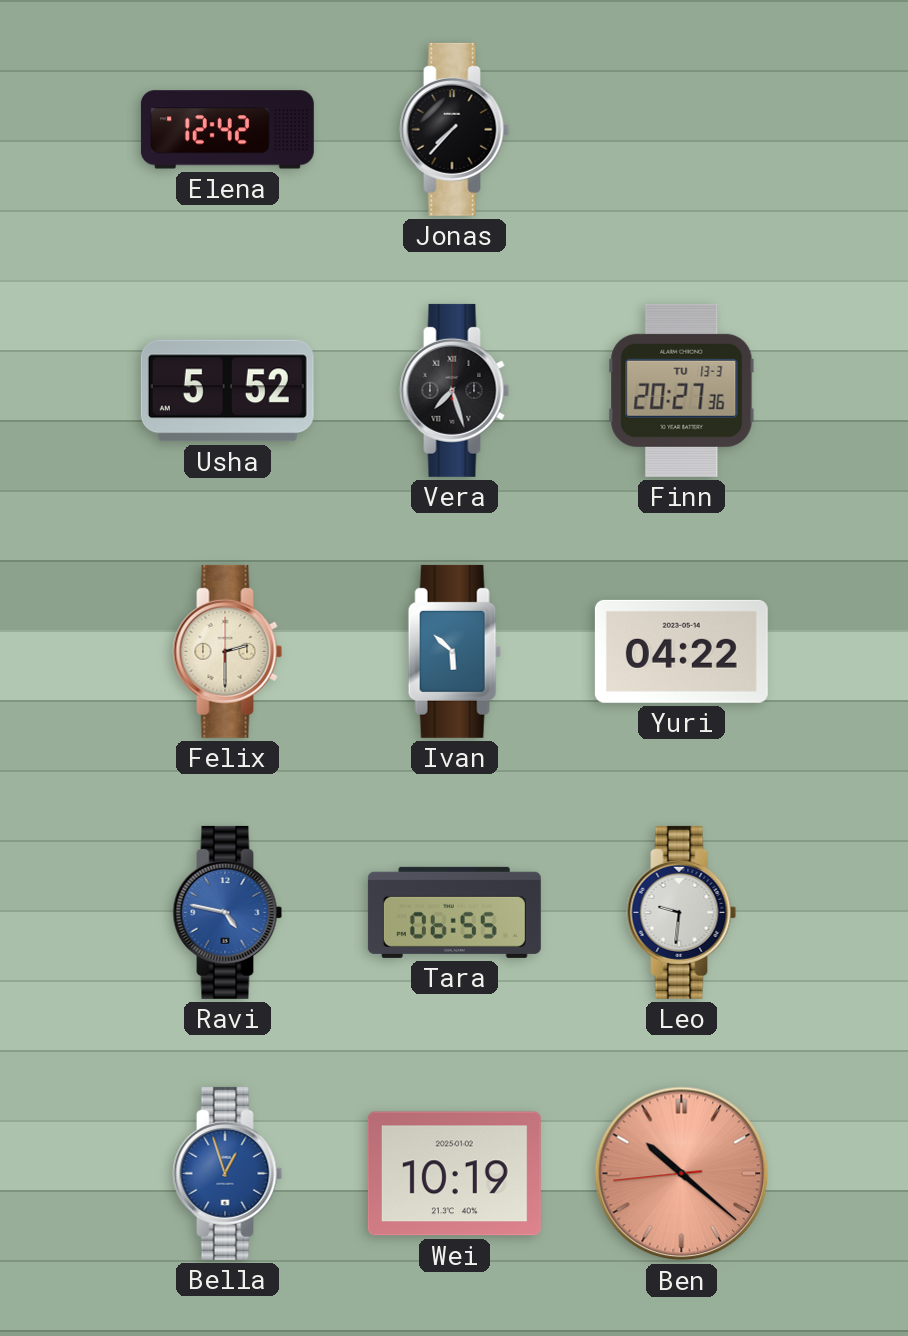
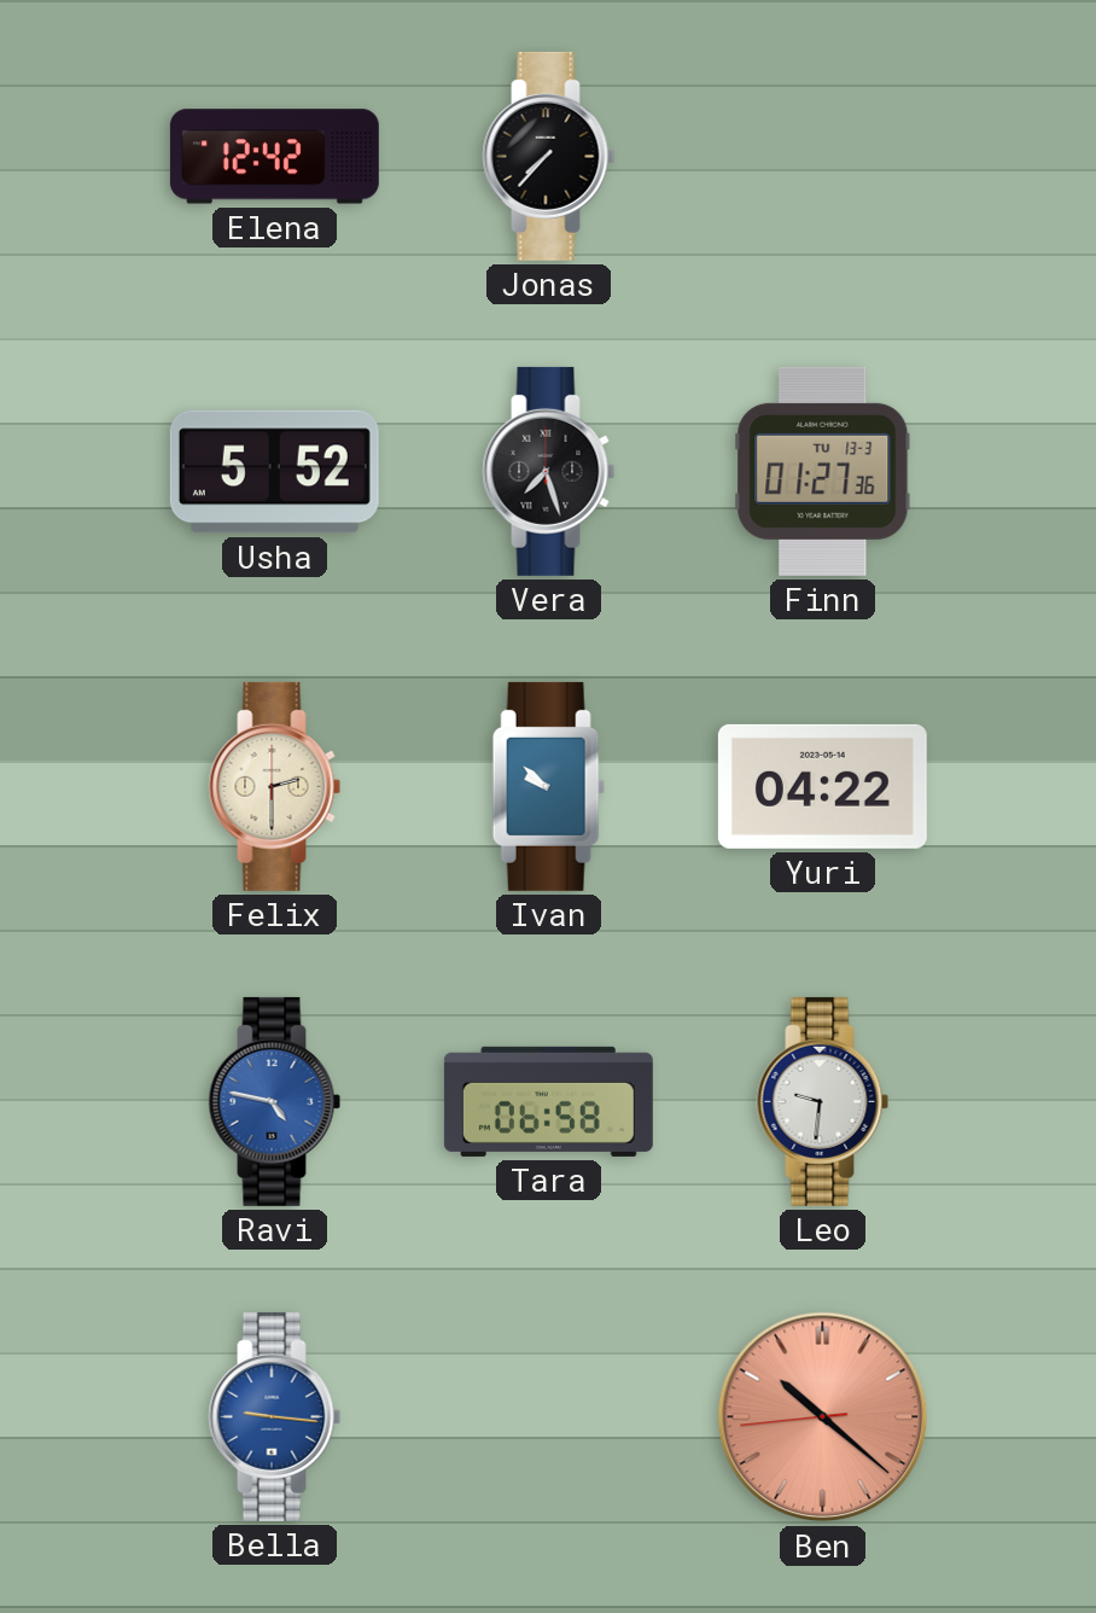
Finn: 20:27 -> 01:27
Ivan: 5:52 -> 9:52
Tara: 06:55 -> 06:58
Bella: 12:57 -> 9:16
Wei: 10:19 -> none
